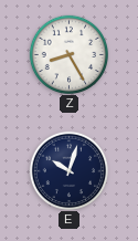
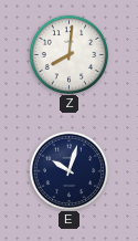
Z: 8:25 -> 8:01
